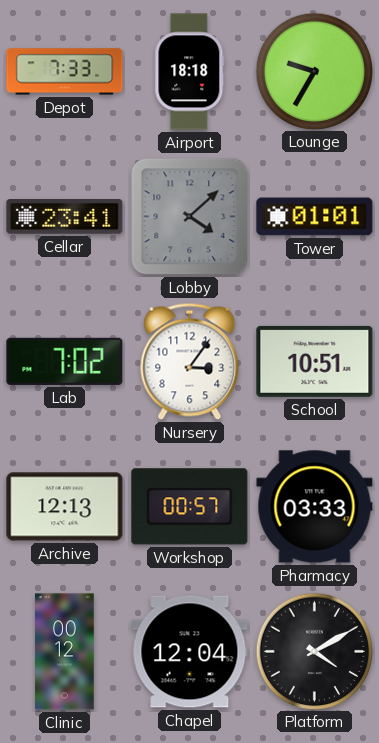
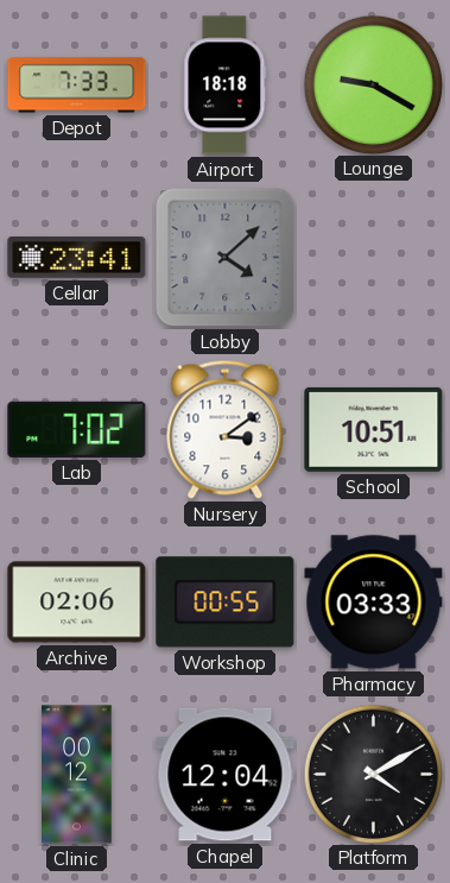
Lounge: 9:35 -> 9:20
Tower: 01:01 -> none
Nursery: 3:06 -> 3:09
Archive: 12:13 -> 02:06
Workshop: 00:57 -> 00:55
